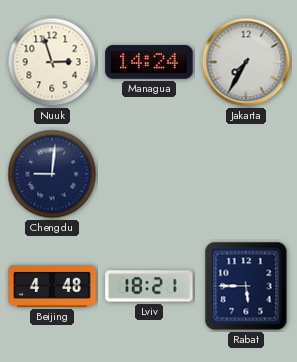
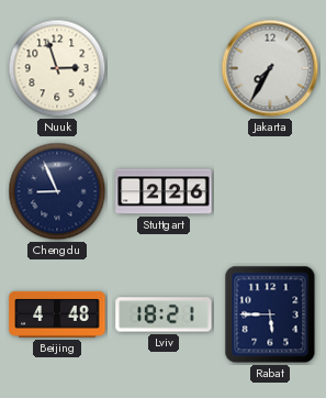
Managua: 14:24 -> none
Chengdu: 9:01 -> 8:56
Stuttgart: none -> 2:26
